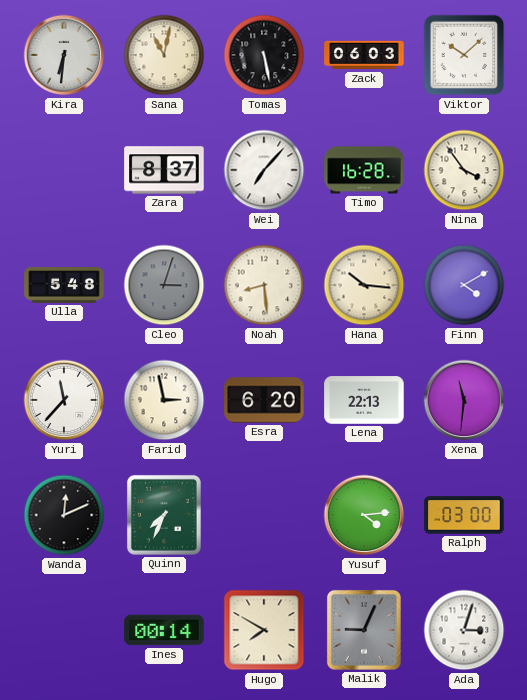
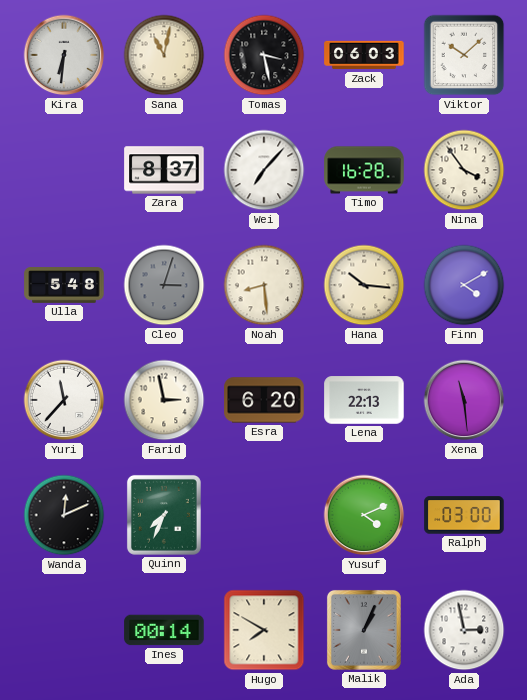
Tomas: 5:28 -> 3:28
Xena: 11:31 -> 11:29
Yusuf: 4:14 -> 4:11
Malik: 9:04 -> 1:04
Ada: 3:03 -> 2:58
